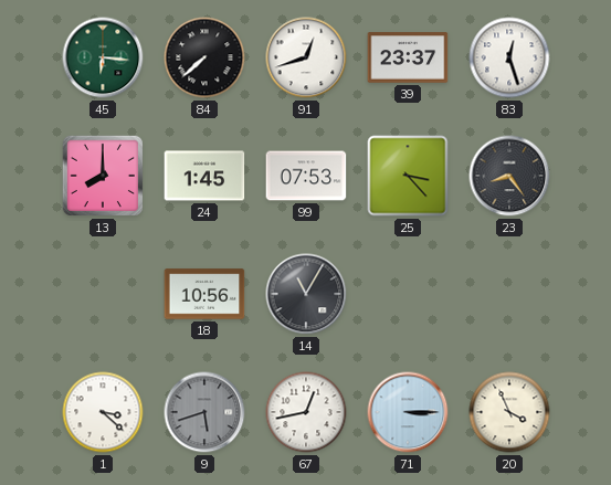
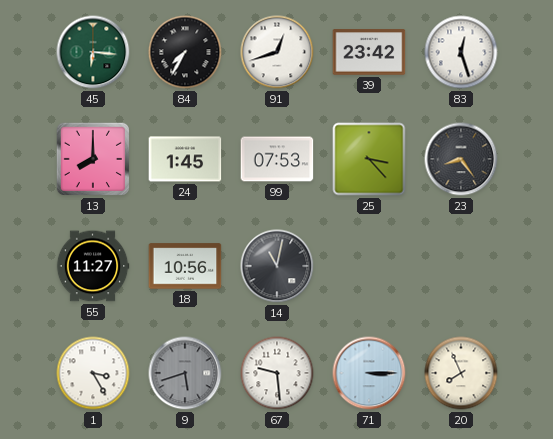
84: 7:38 -> 7:35
39: 23:37 -> 23:42
55: none -> 11:27
14: 11:05 -> 11:02
1: 3:22 -> 3:25
67: 12:43 -> 9:29
20: 3:56 -> 7:56
